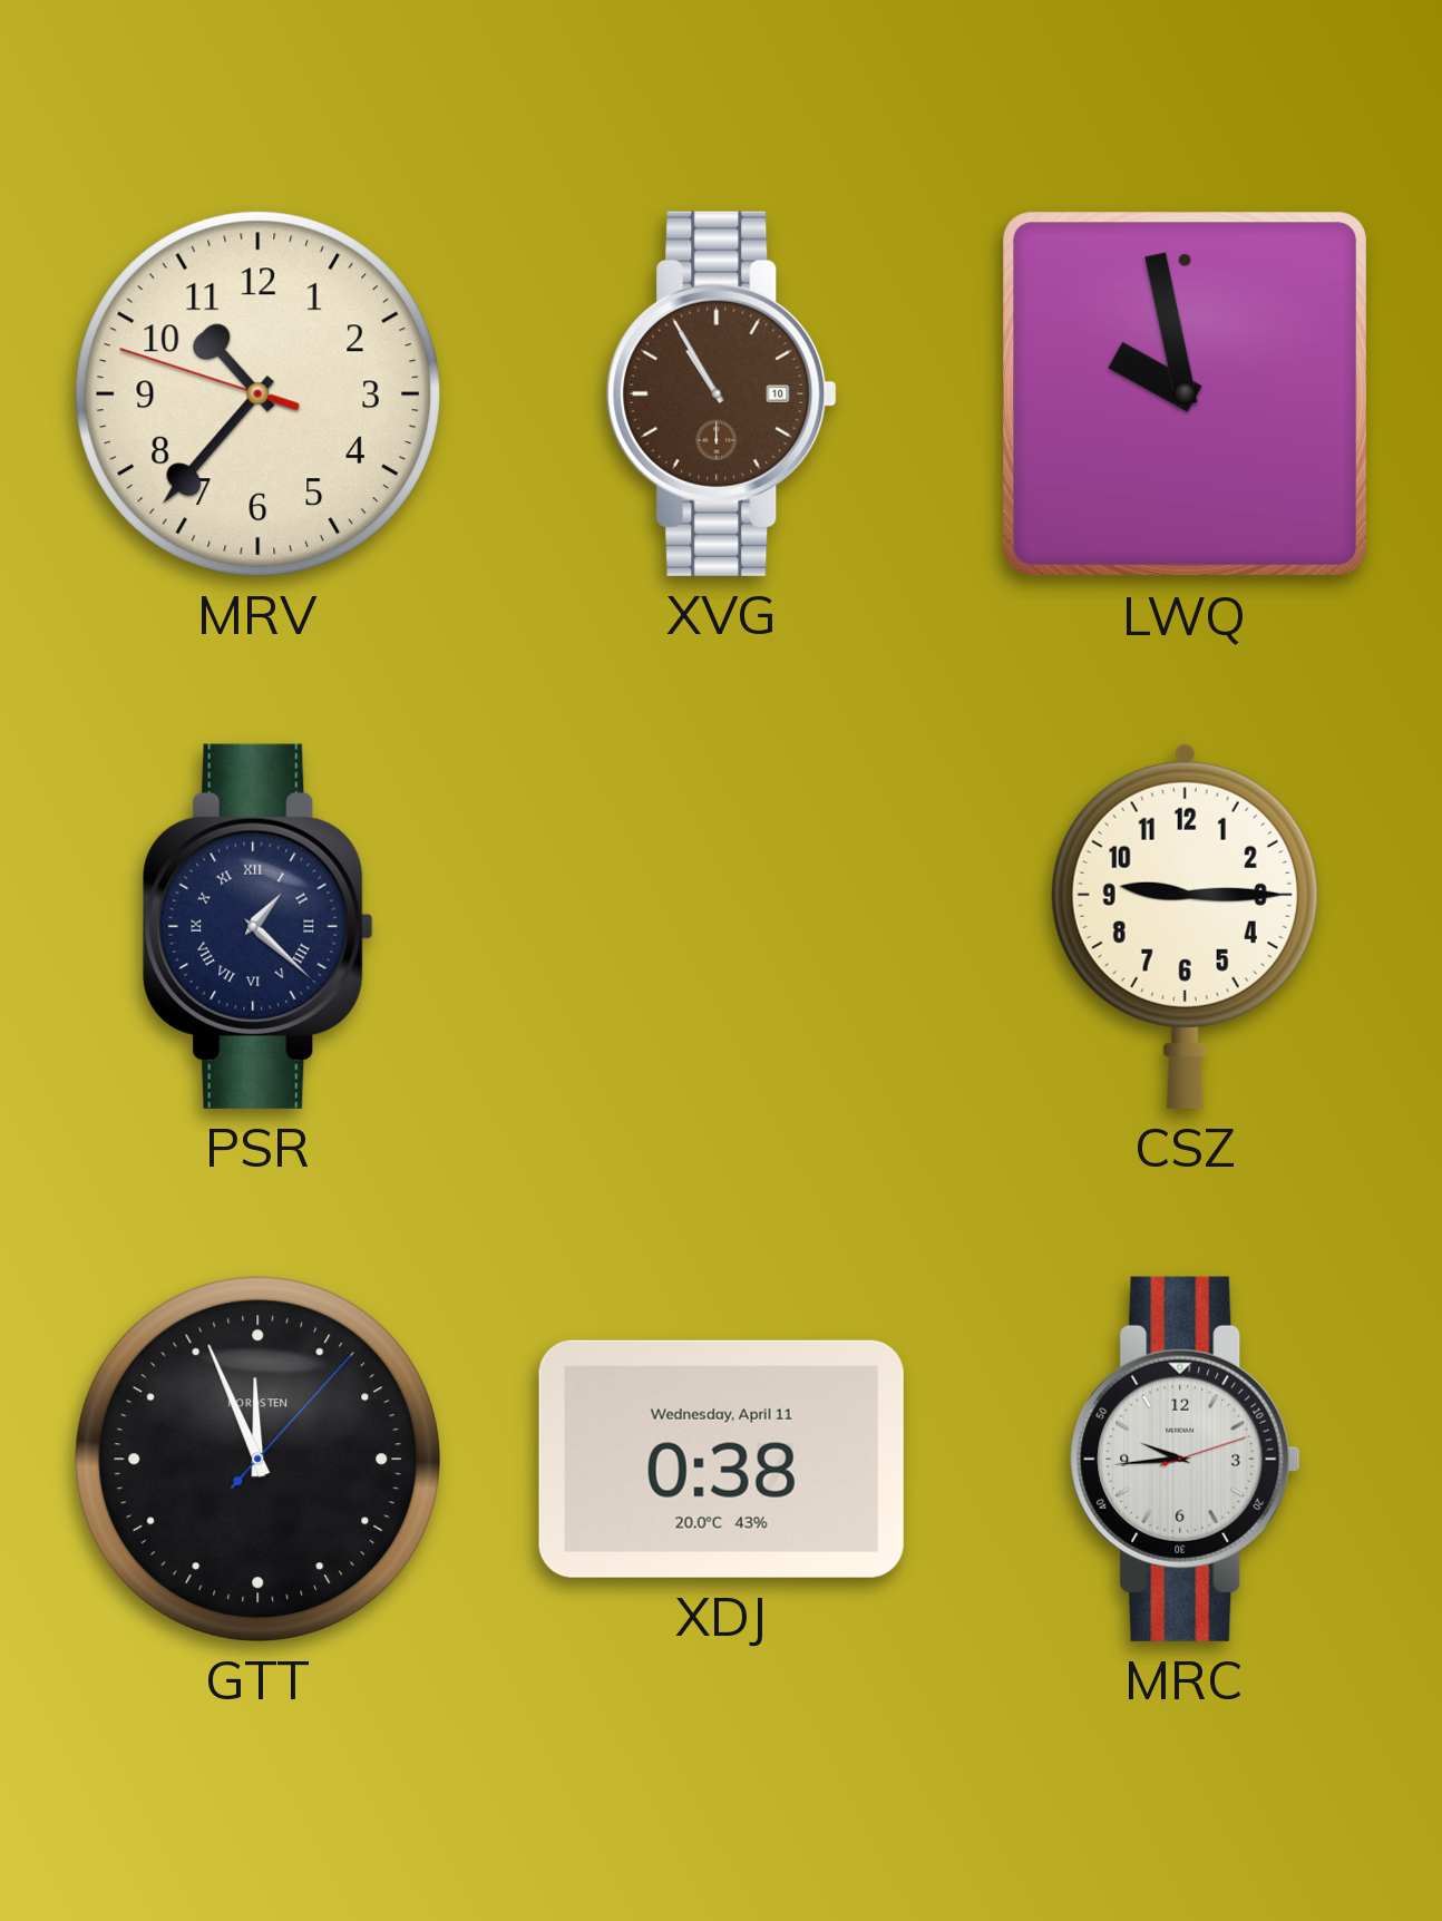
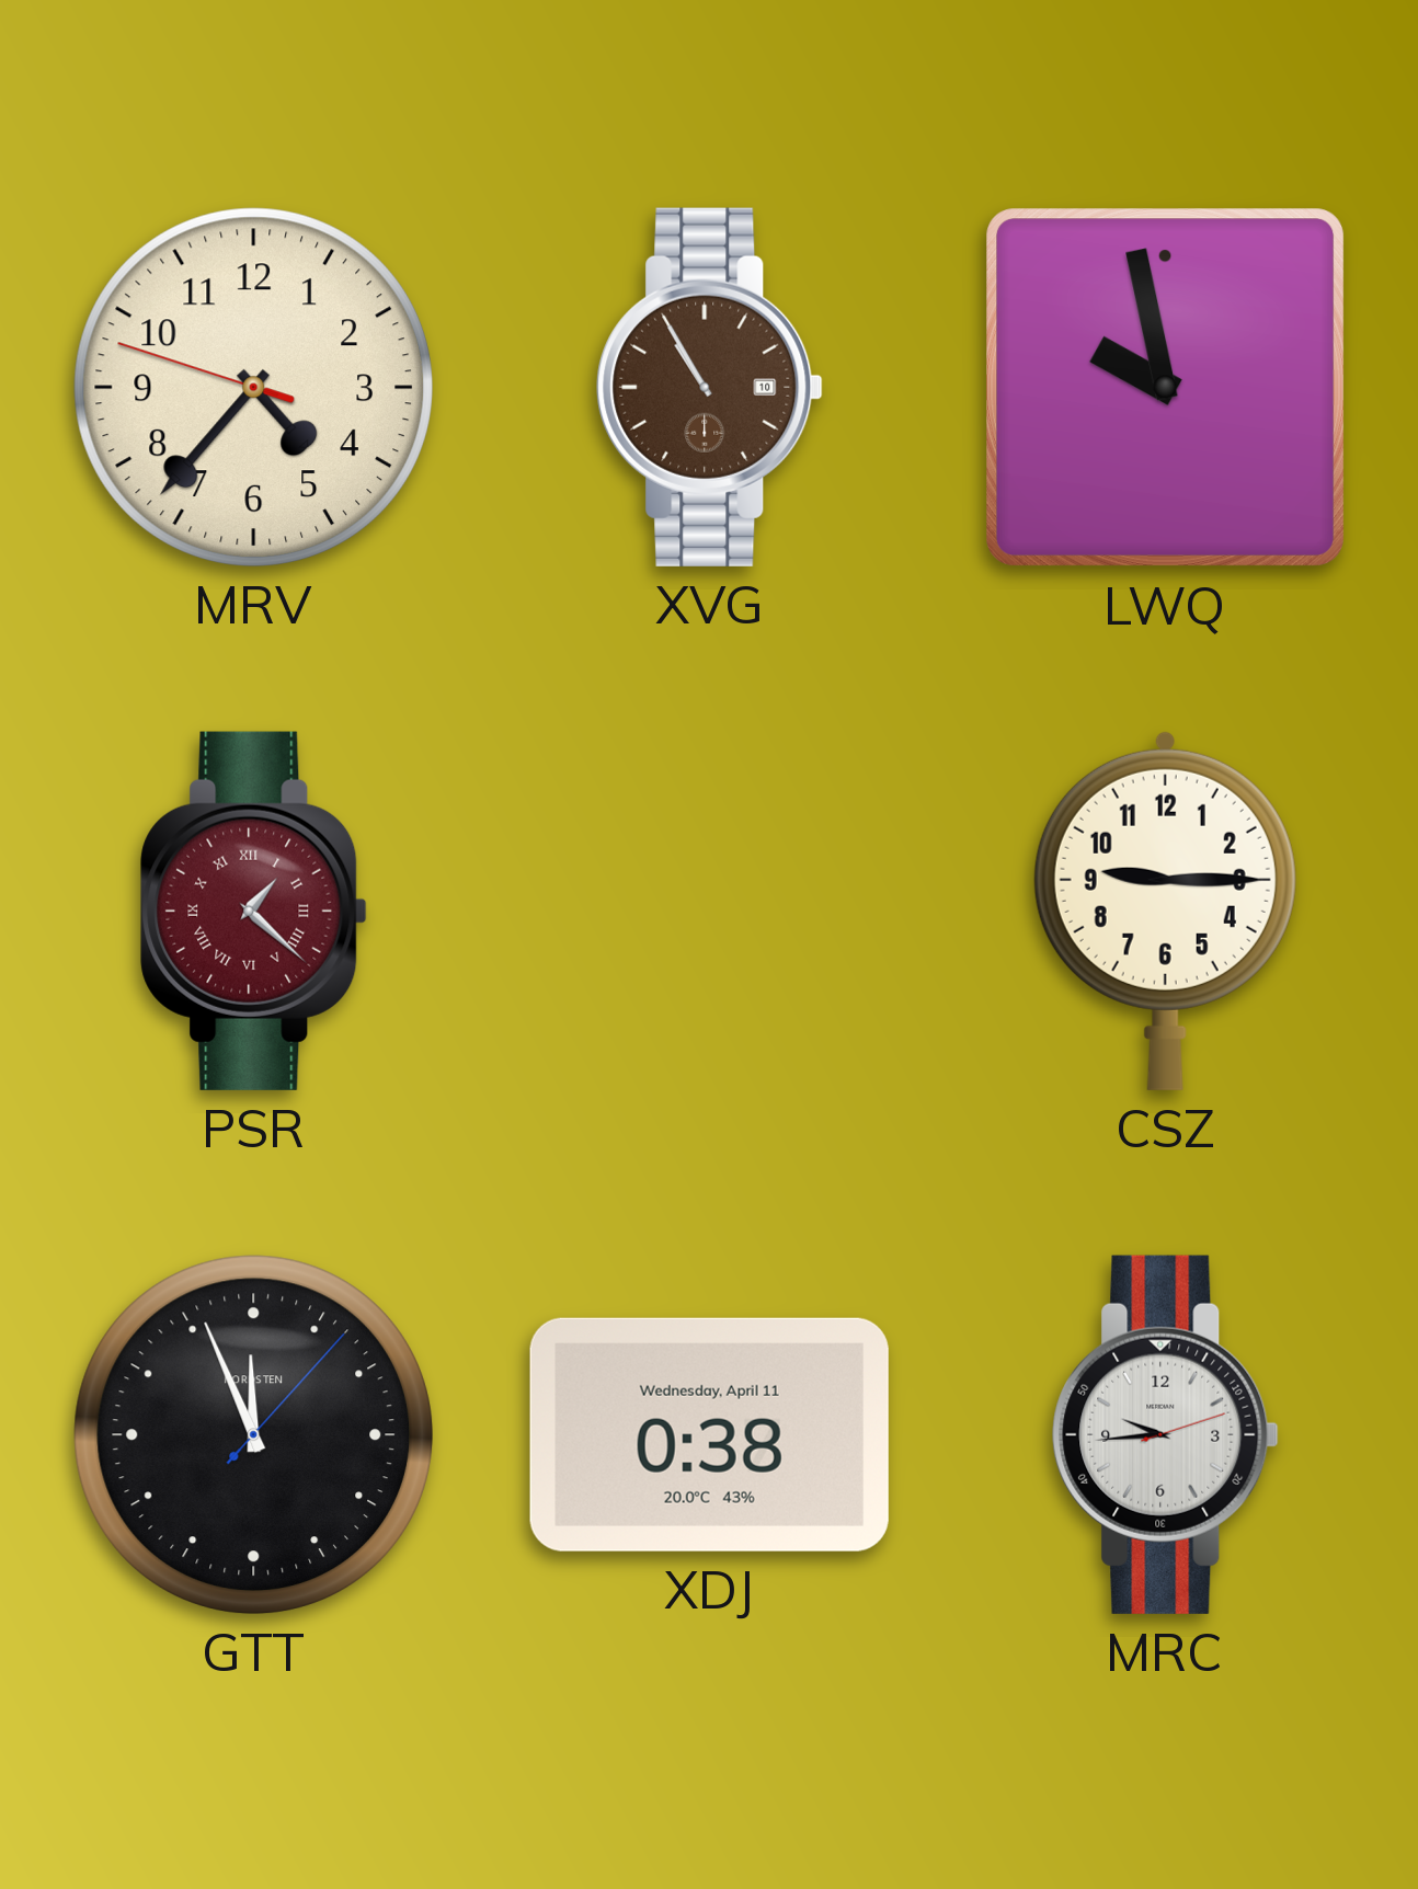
MRV: 10:36 -> 4:36
PSR dial: navy -> burgundy
